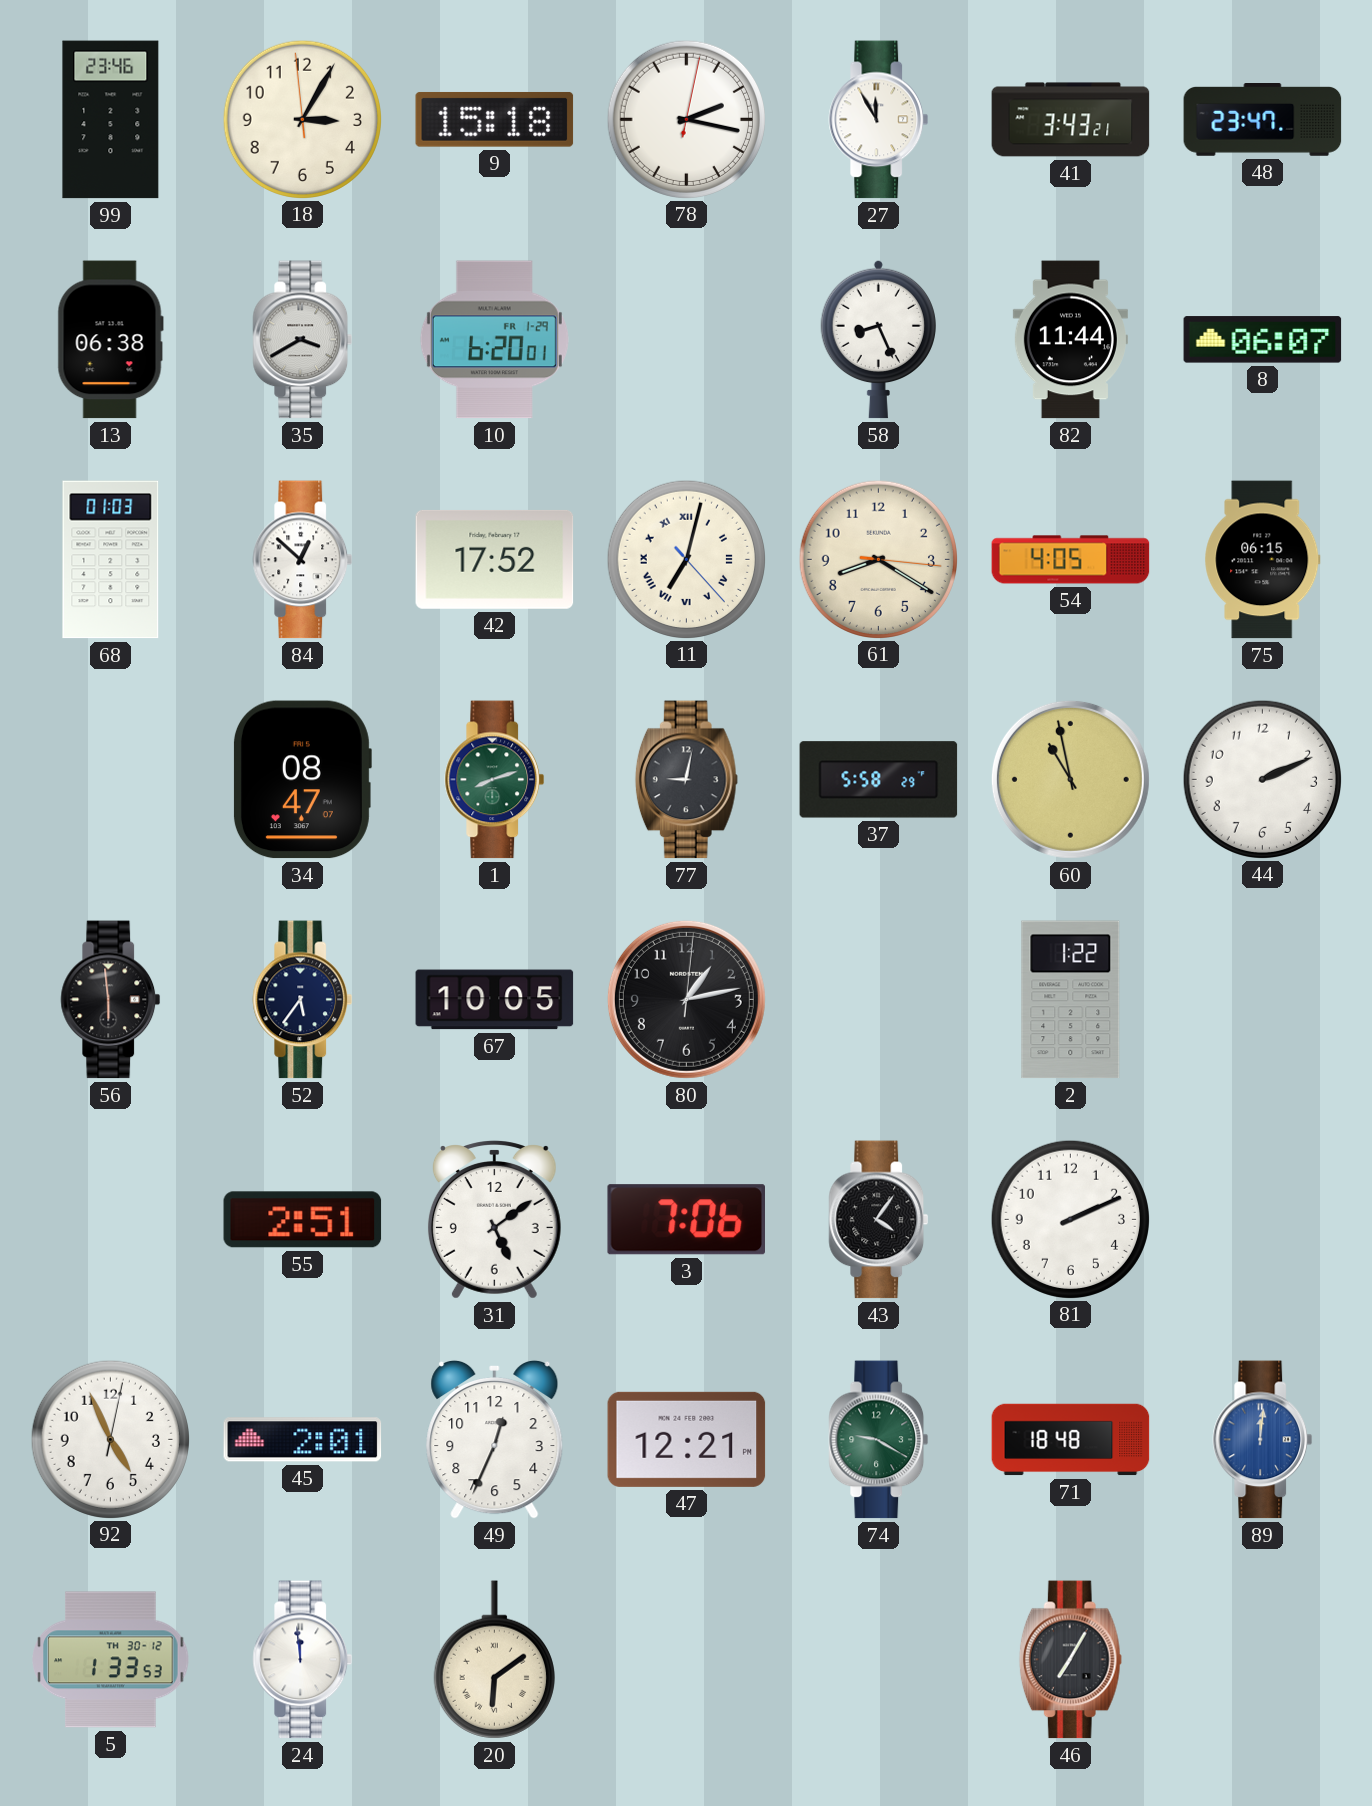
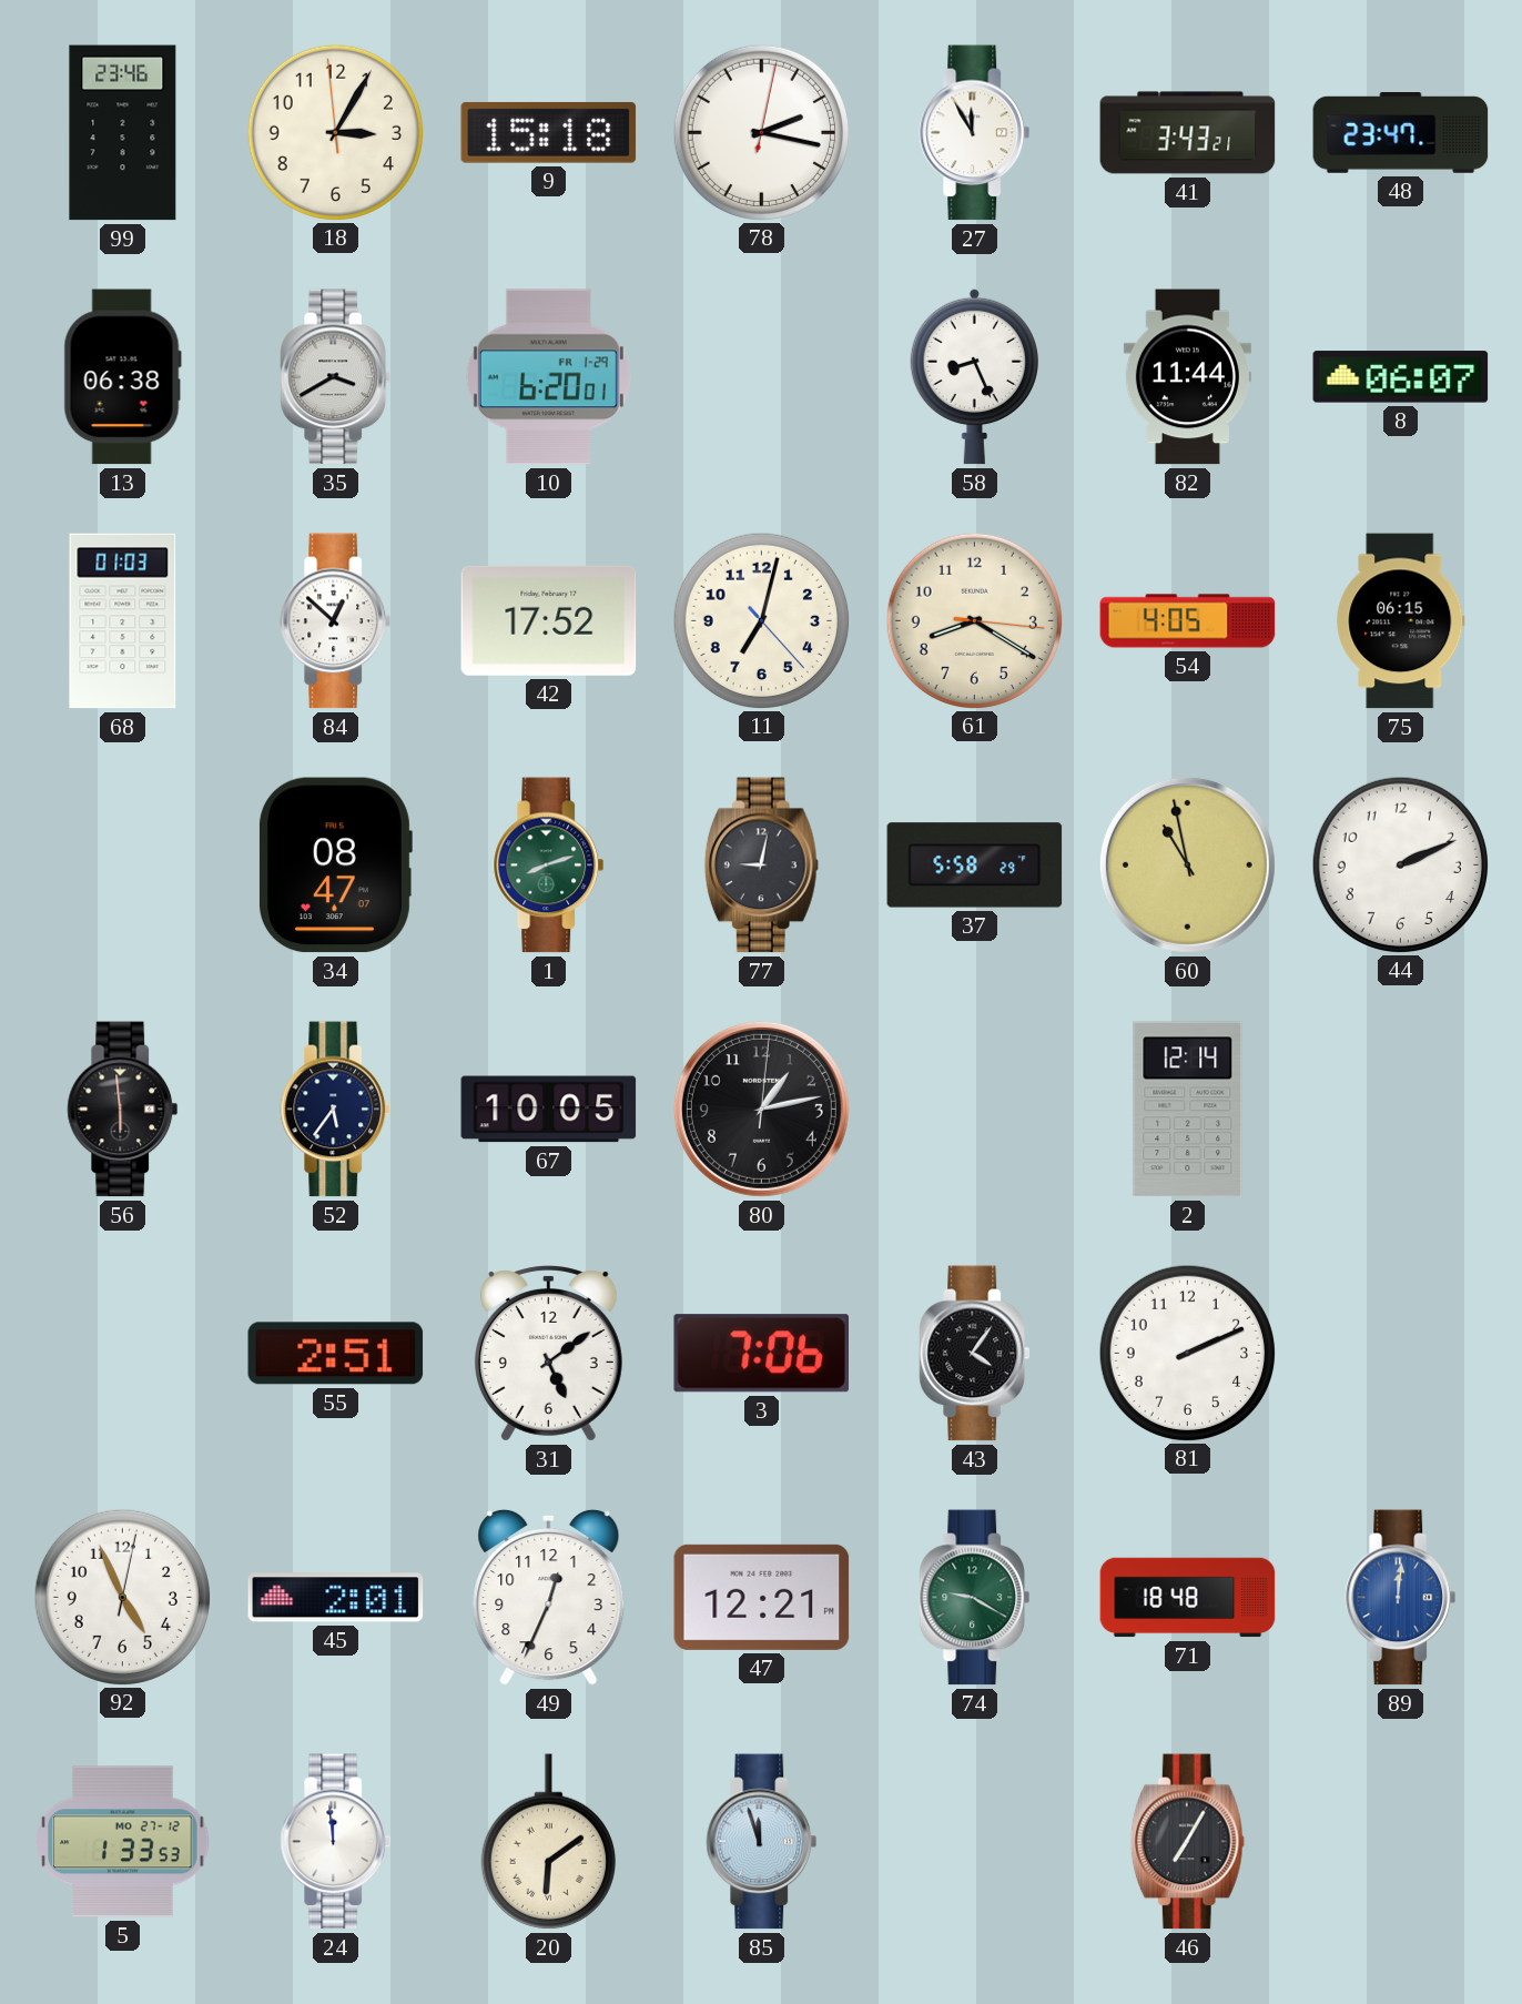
11 numerals: Roman -> Arabic
2: 1:22 -> 12:14
5 date: TH 30-12 -> MO 27-12
85: none -> 11:57
